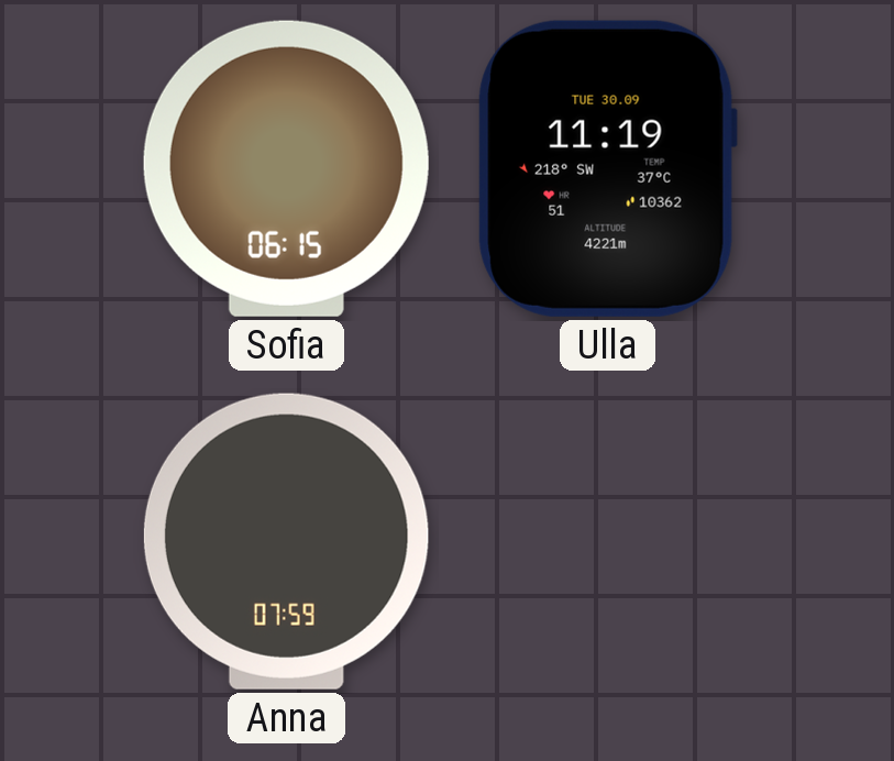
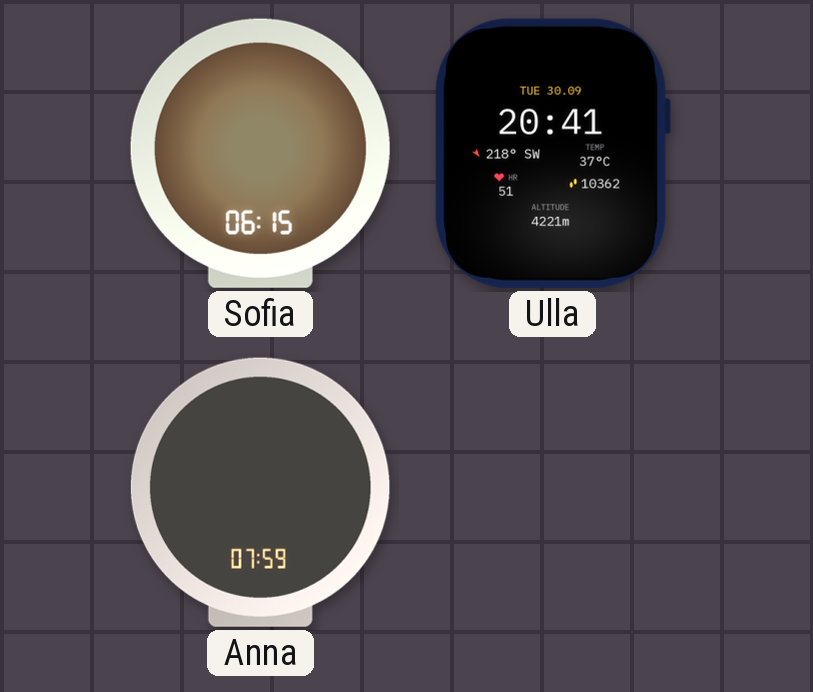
Ulla: 11:19 -> 20:41
